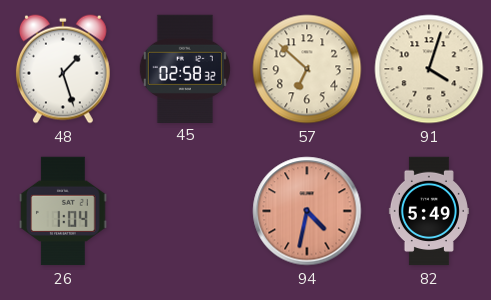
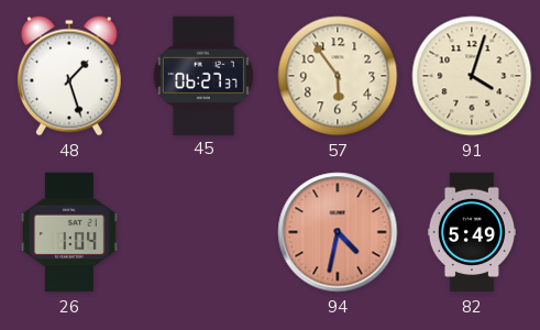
45: 02:58 -> 06:27
57: 6:52 -> 5:54
